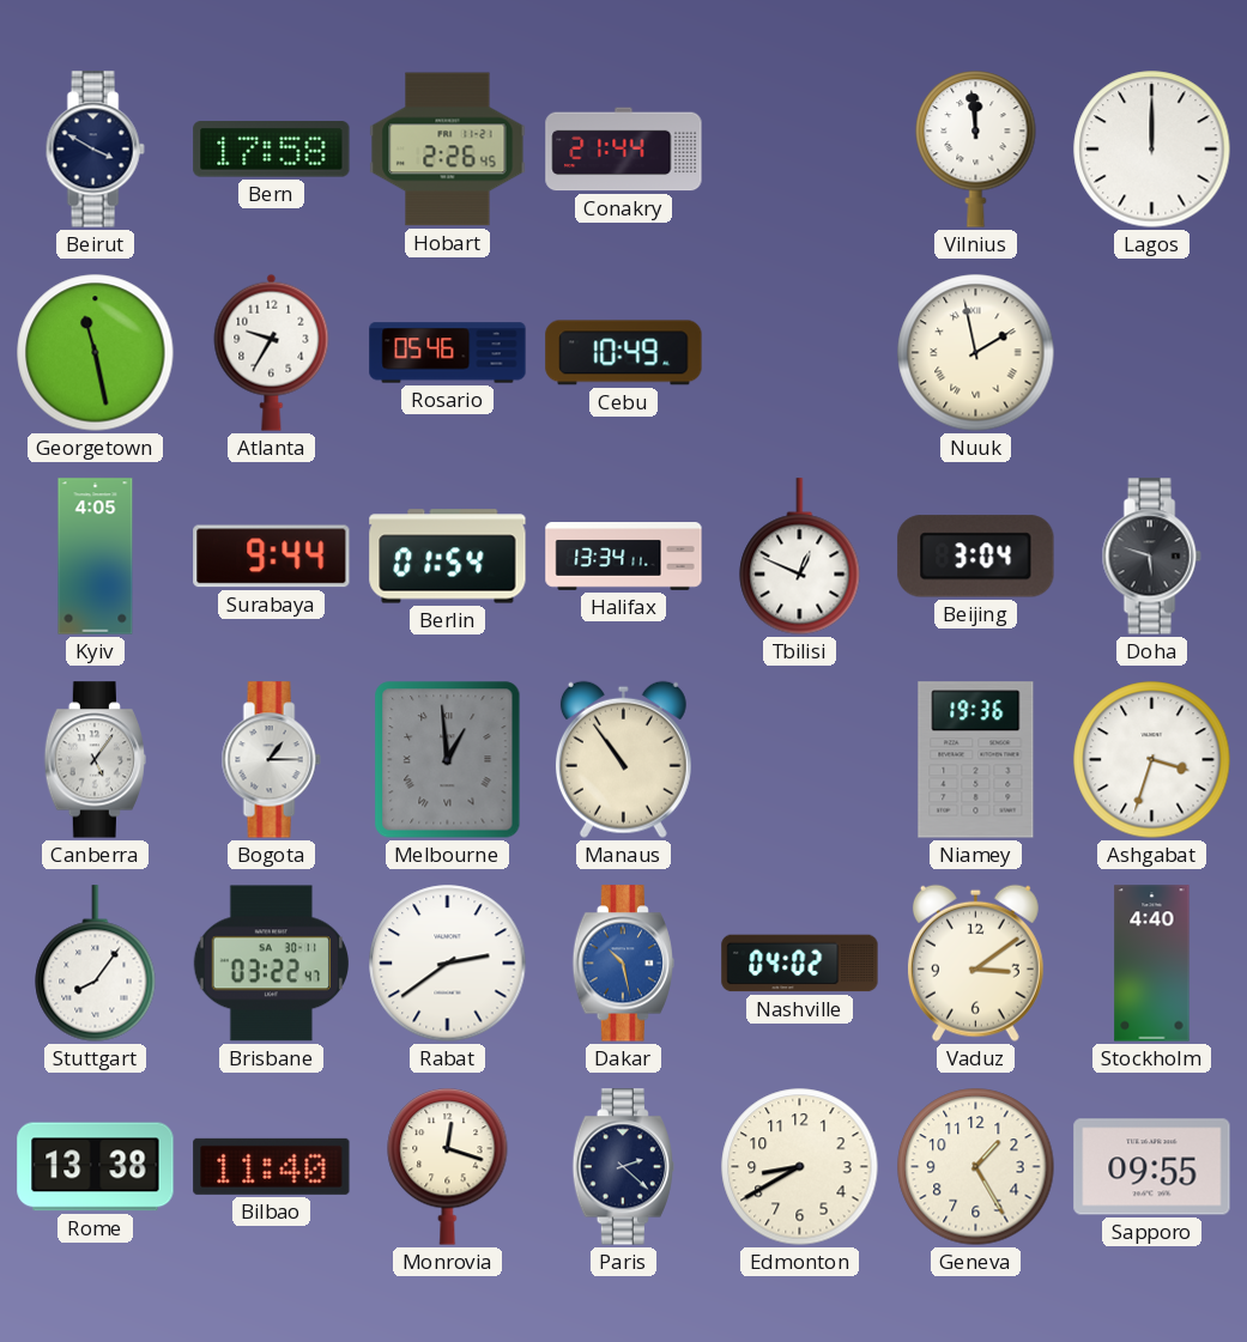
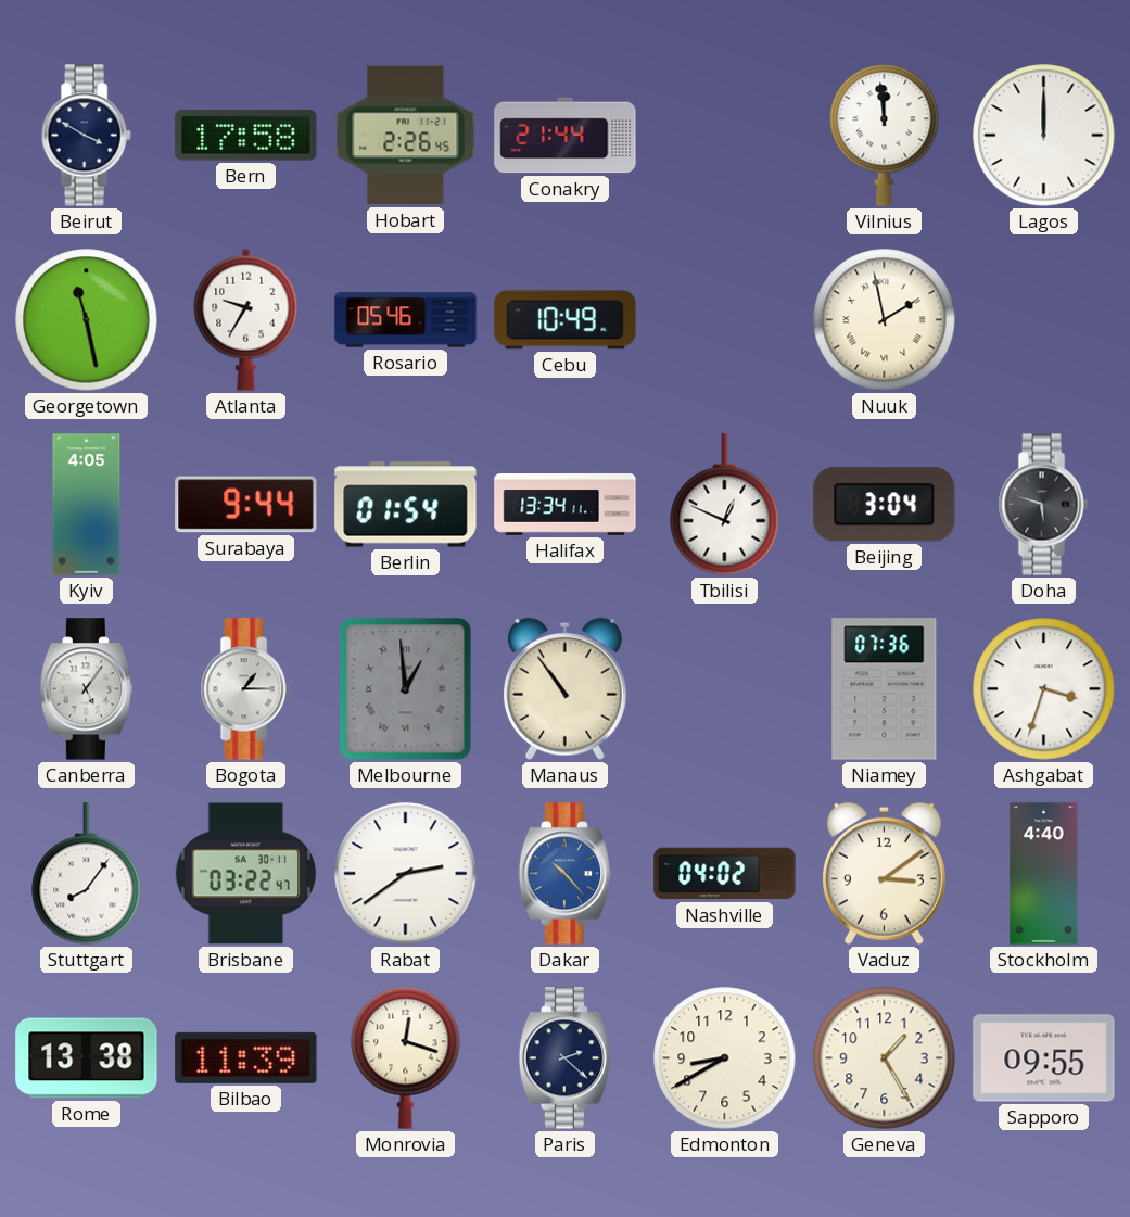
Niamey: 19:36 -> 07:36
Dakar: 10:28 -> 10:23
Bilbao: 11:40 -> 11:39
